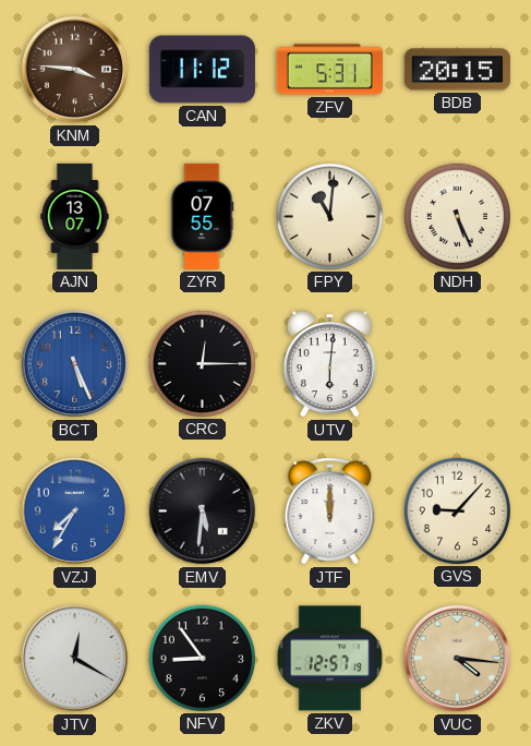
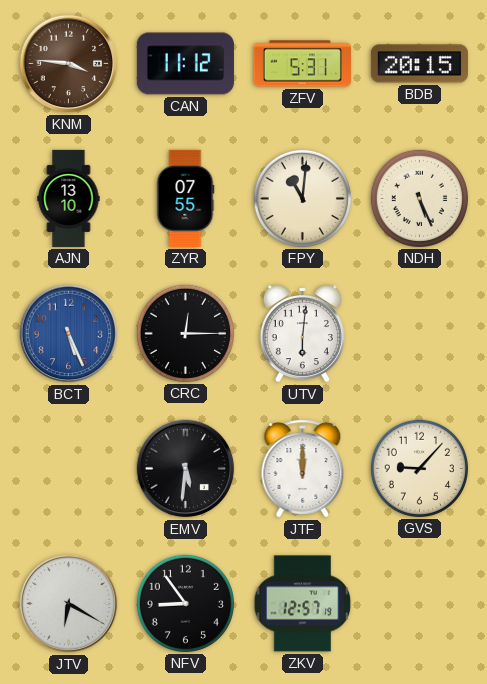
AJN: 13:07 -> 13:10
VZJ: 7:35 -> none
JTV: 12:20 -> 6:20
VUC: 4:16 -> none
